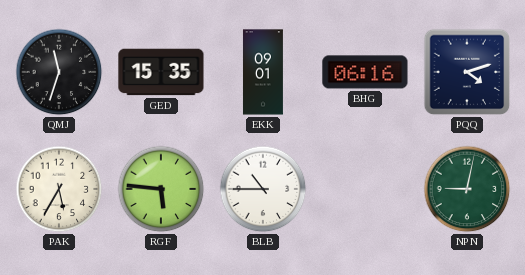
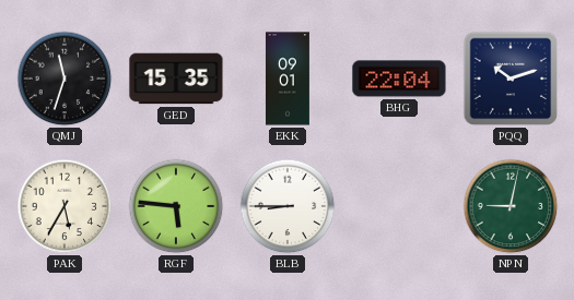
BHG: 06:16 -> 22:04
PQQ: 4:12 -> 10:12
BLB: 10:45 -> 8:45
